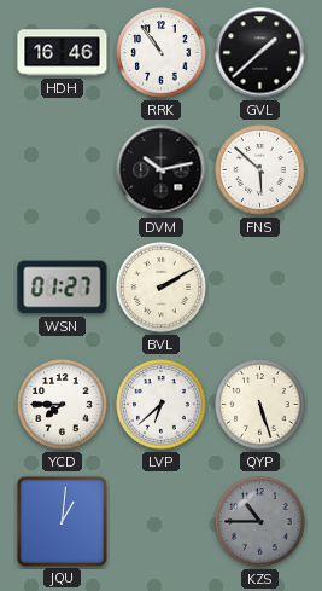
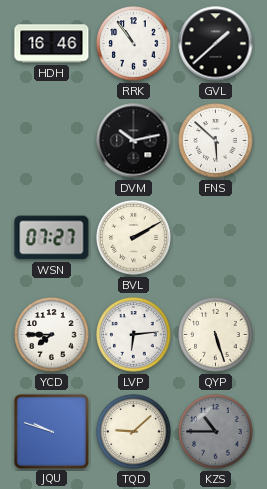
WSN: 01:27 -> 07:27
LVP: 6:38 -> 6:14
JQU: 1:01 -> 9:48
TQD: none -> 9:08
